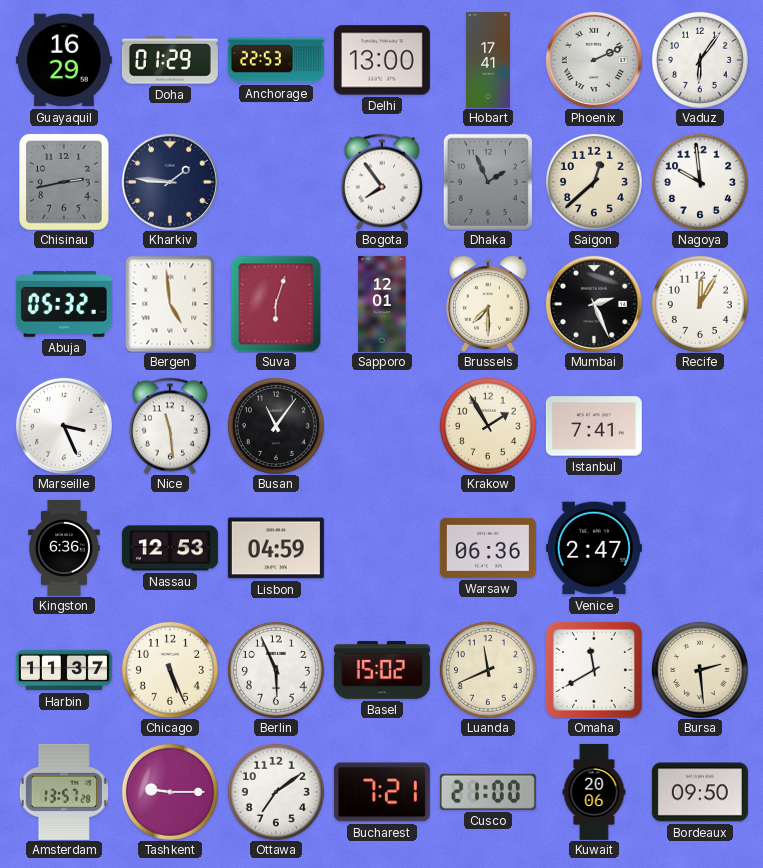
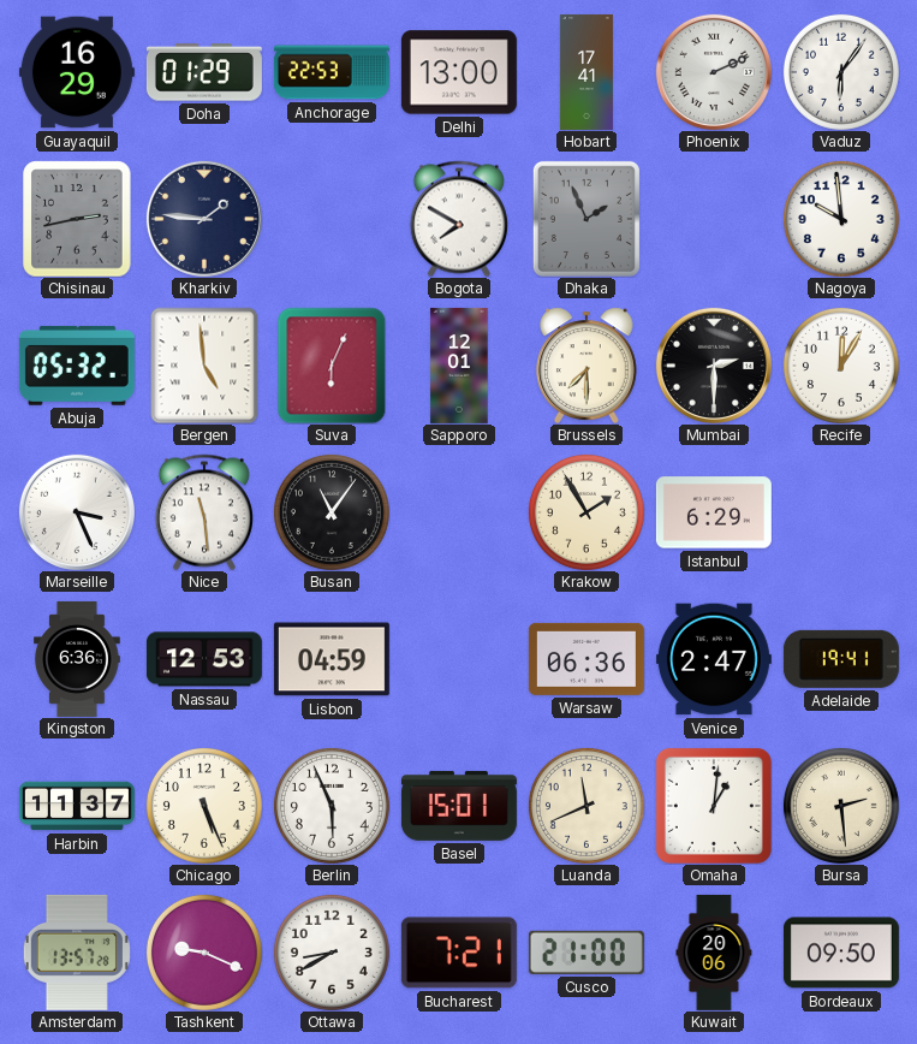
Bogota: 7:54 -> 7:50
Saigon: 12:38 -> none
Suva: 6:03 -> 6:04
Mumbai: 2:26 -> 2:30
Istanbul: 7:41 -> 6:29
Adelaide: none -> 19:41
Basel: 15:02 -> 15:01
Omaha: 11:40 -> 1:01
Tashkent: 9:15 -> 9:19
Ottawa: 7:09 -> 8:40
